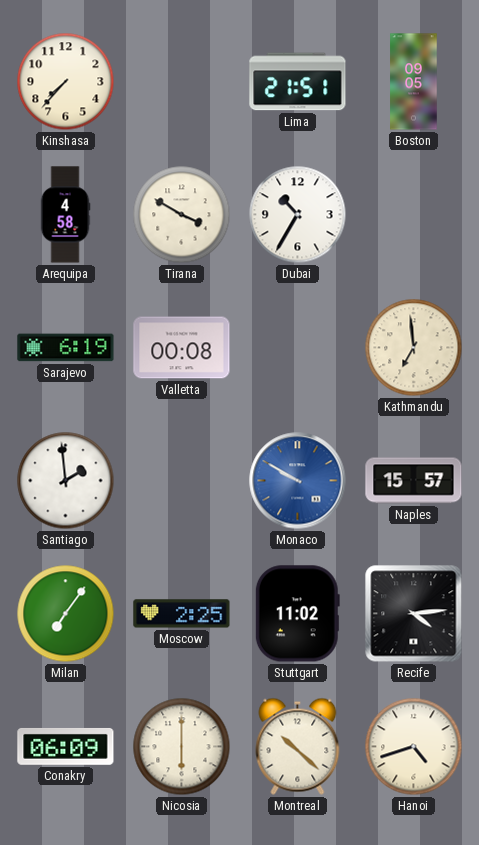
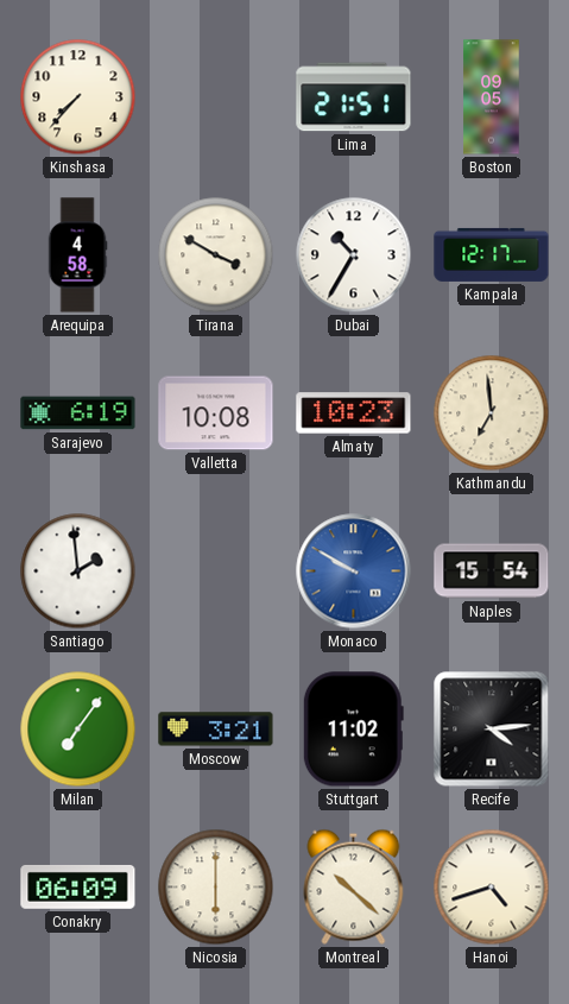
Kampala: none -> 12:17
Valletta: 00:08 -> 10:08
Almaty: none -> 10:23
Naples: 15:57 -> 15:54
Moscow: 2:25 -> 3:21
